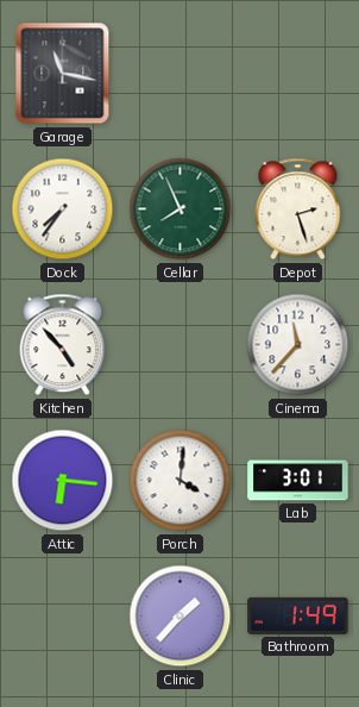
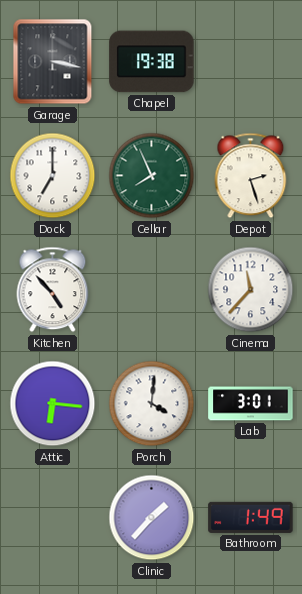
Garage: 11:17 -> 3:17
Chapel: none -> 19:38
Dock: 7:36 -> 7:00
